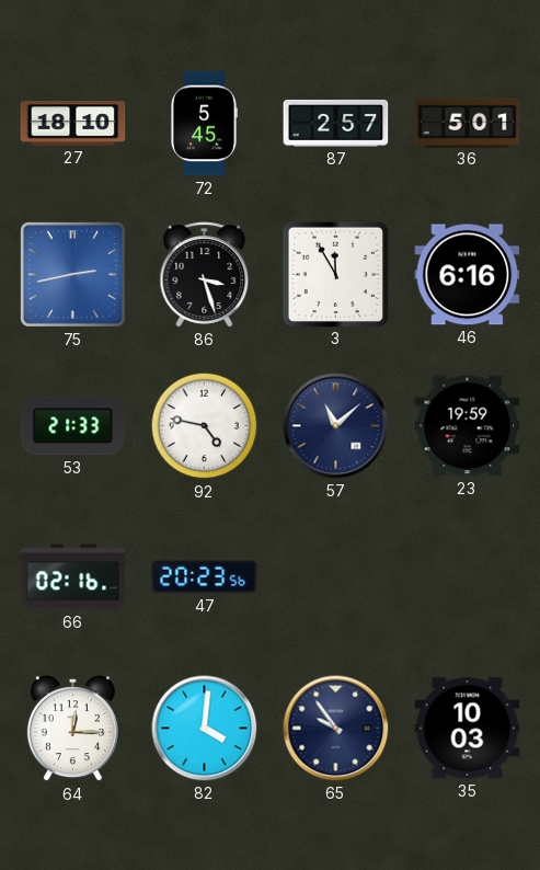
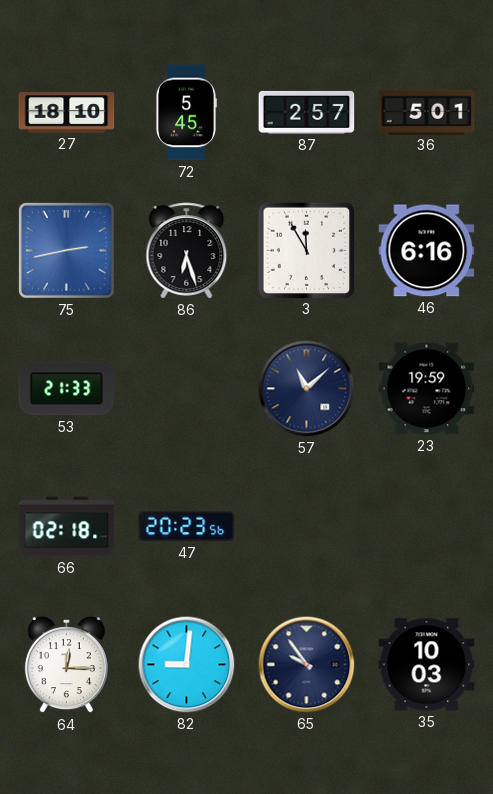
86: 3:27 -> 6:27
92: 4:47 -> none
66: 02:16 -> 02:18
82: 4:01 -> 9:01
